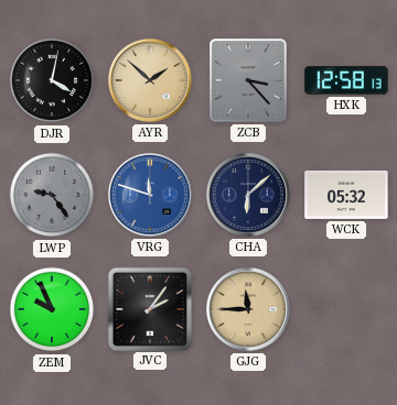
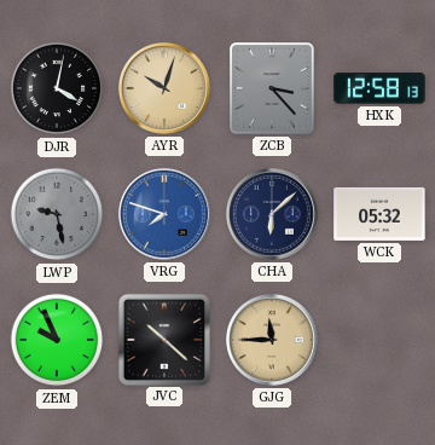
AYR: 1:52 -> 10:03
LWP: 9:24 -> 9:28
VRG: 11:48 -> 7:48
JVC: 2:06 -> 10:22
